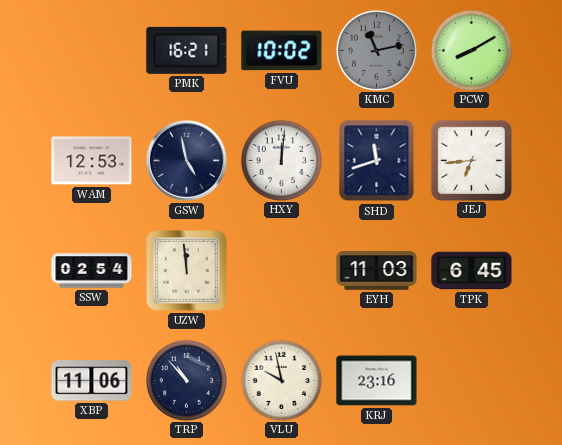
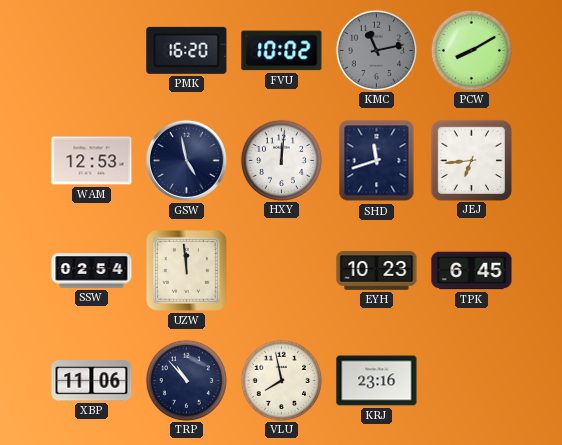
PMK: 16:21 -> 16:20
EYH: 11:03 -> 10:23
VLU: 9:58 -> 7:58
